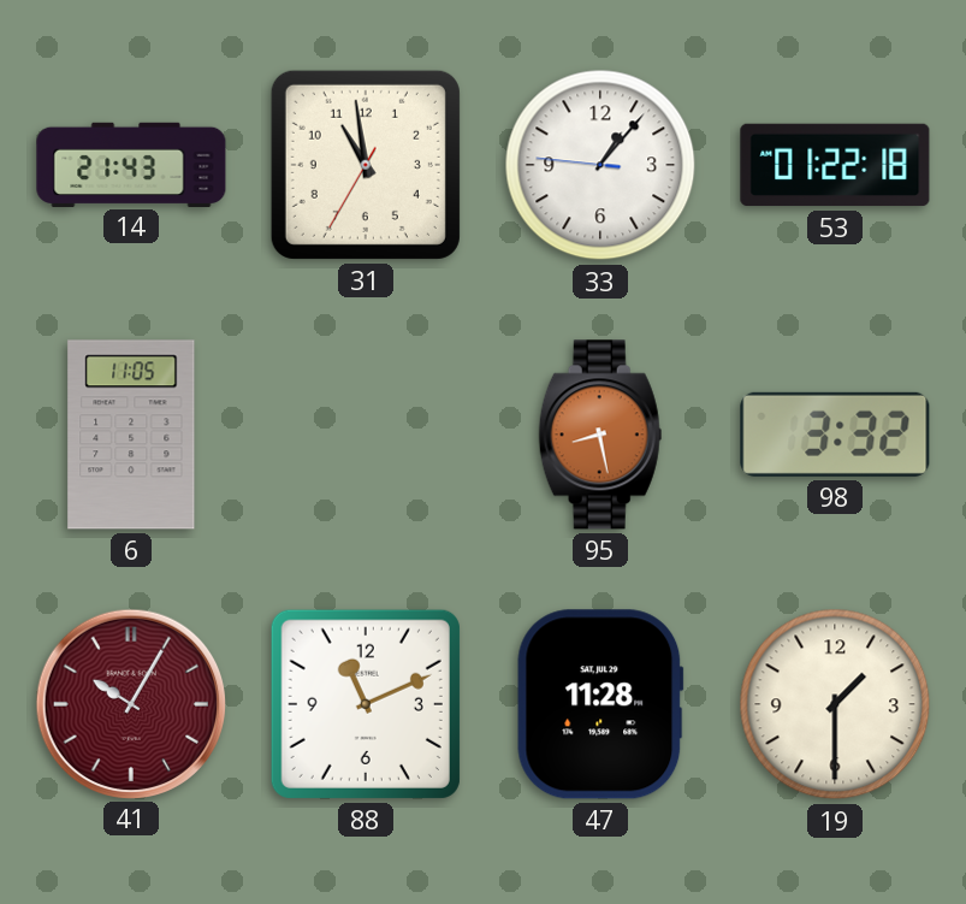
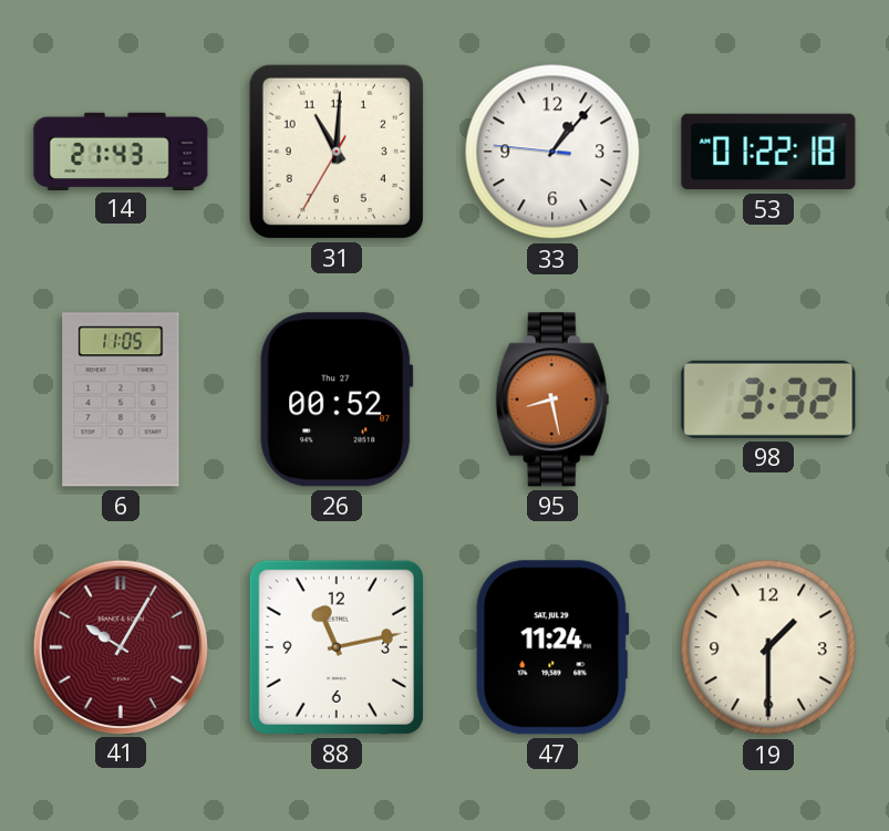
31: 10:58 -> 11:00
26: none -> 00:52
88: 11:11 -> 11:13
47: 11:28 -> 11:24
